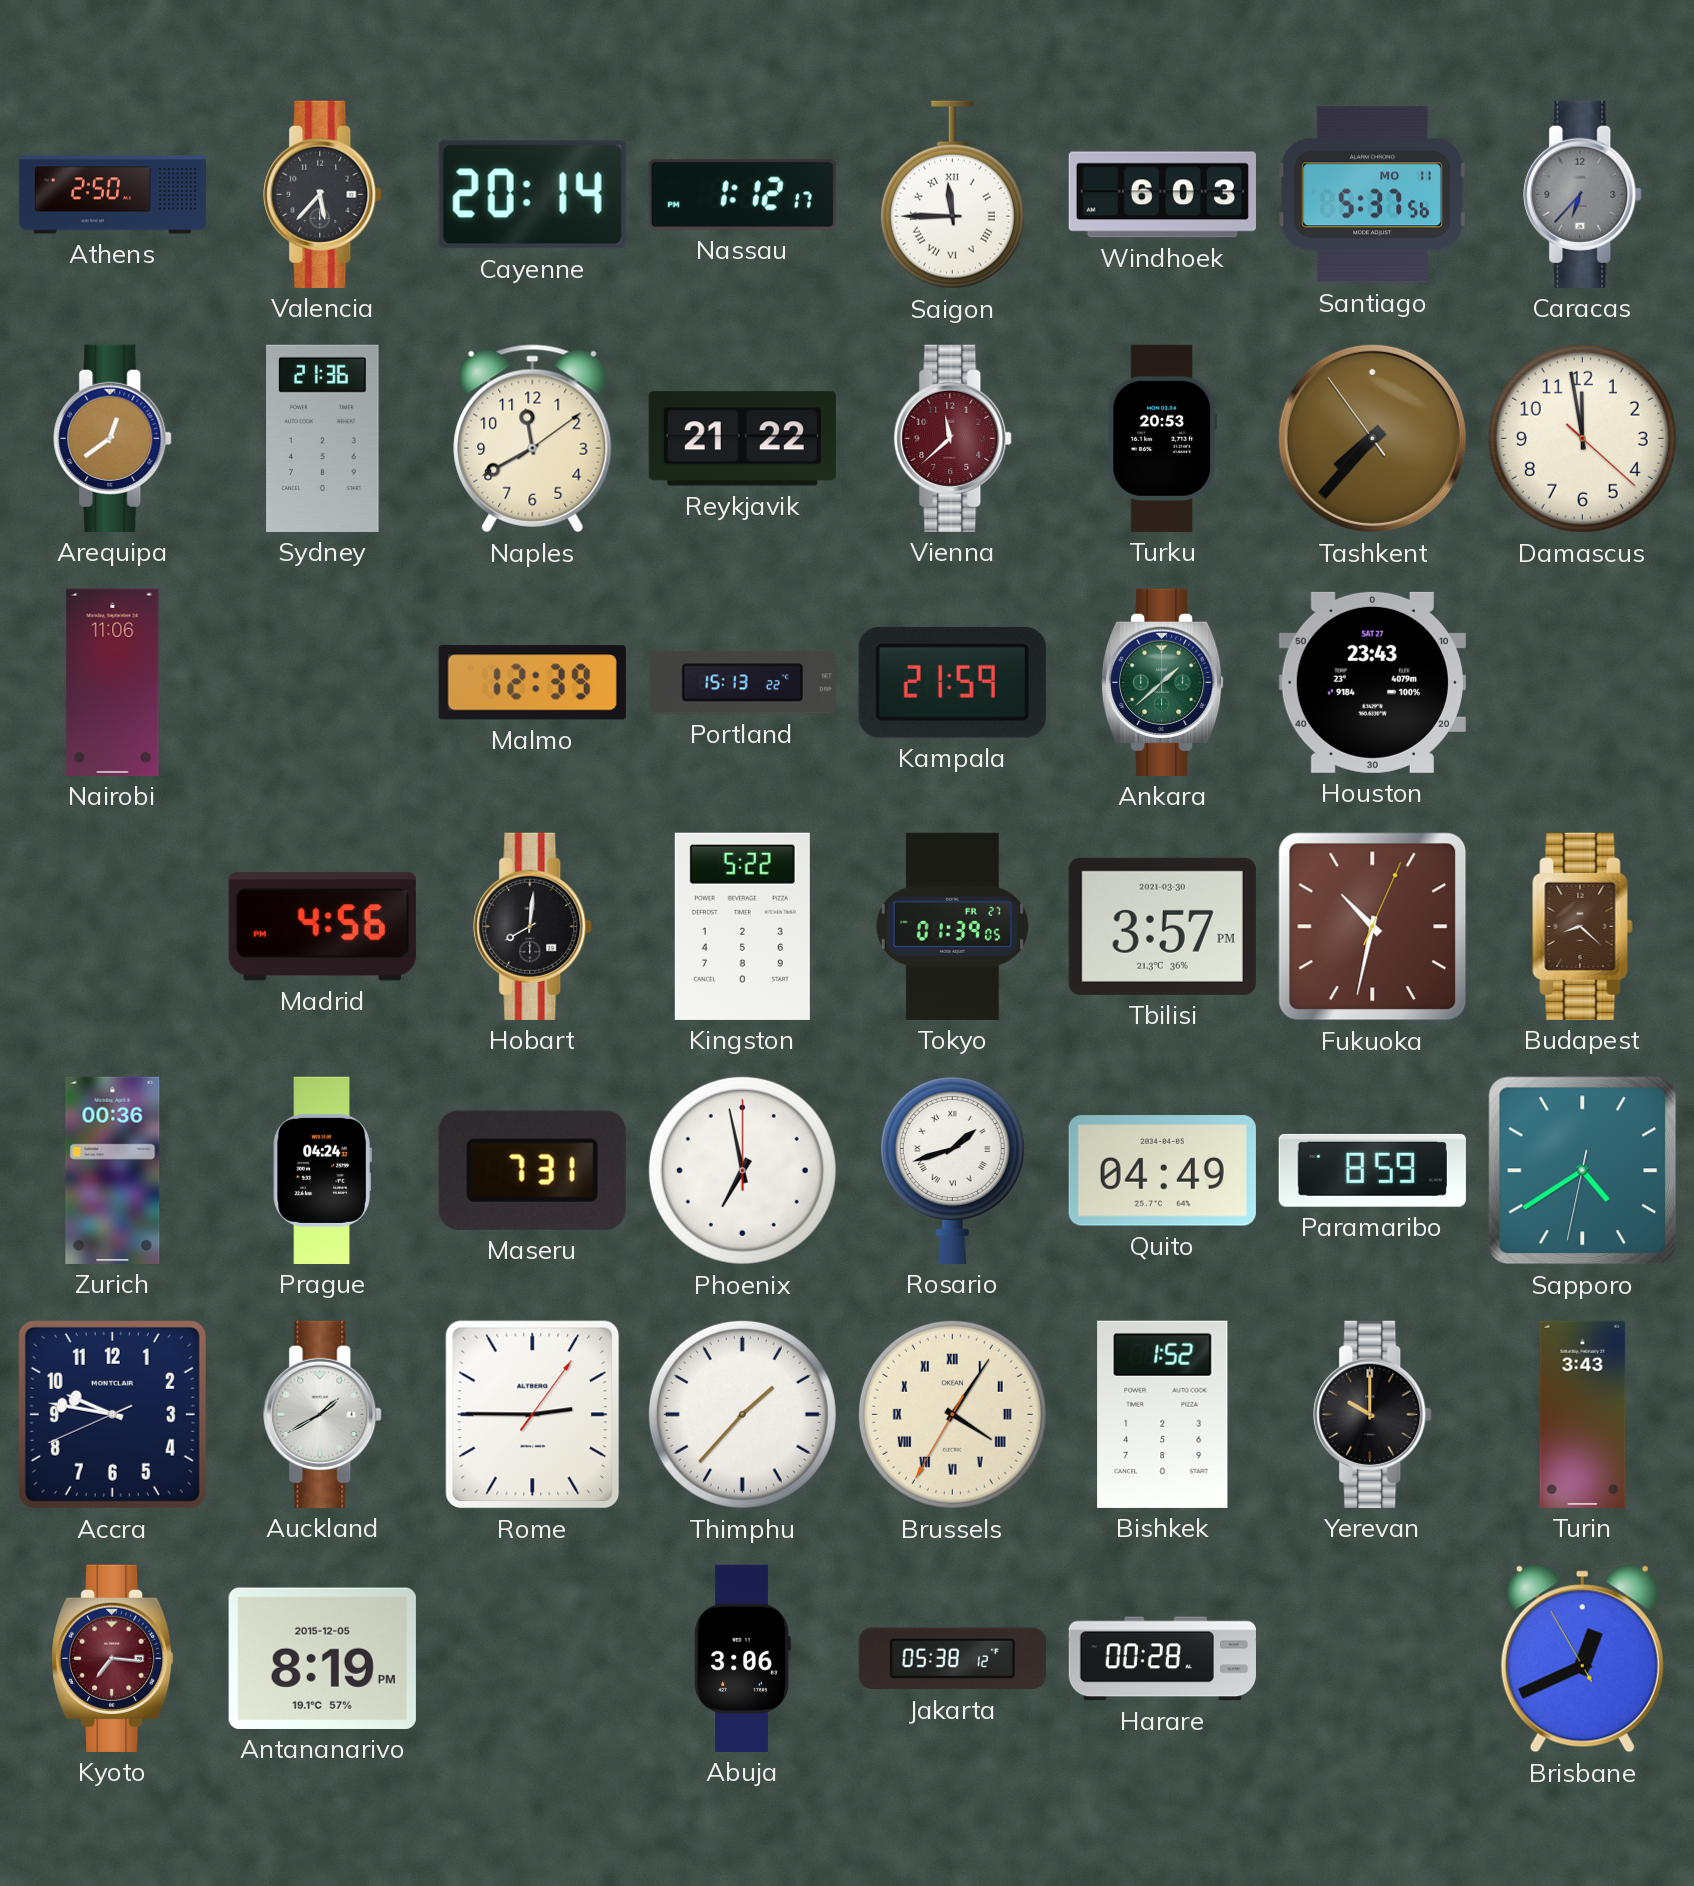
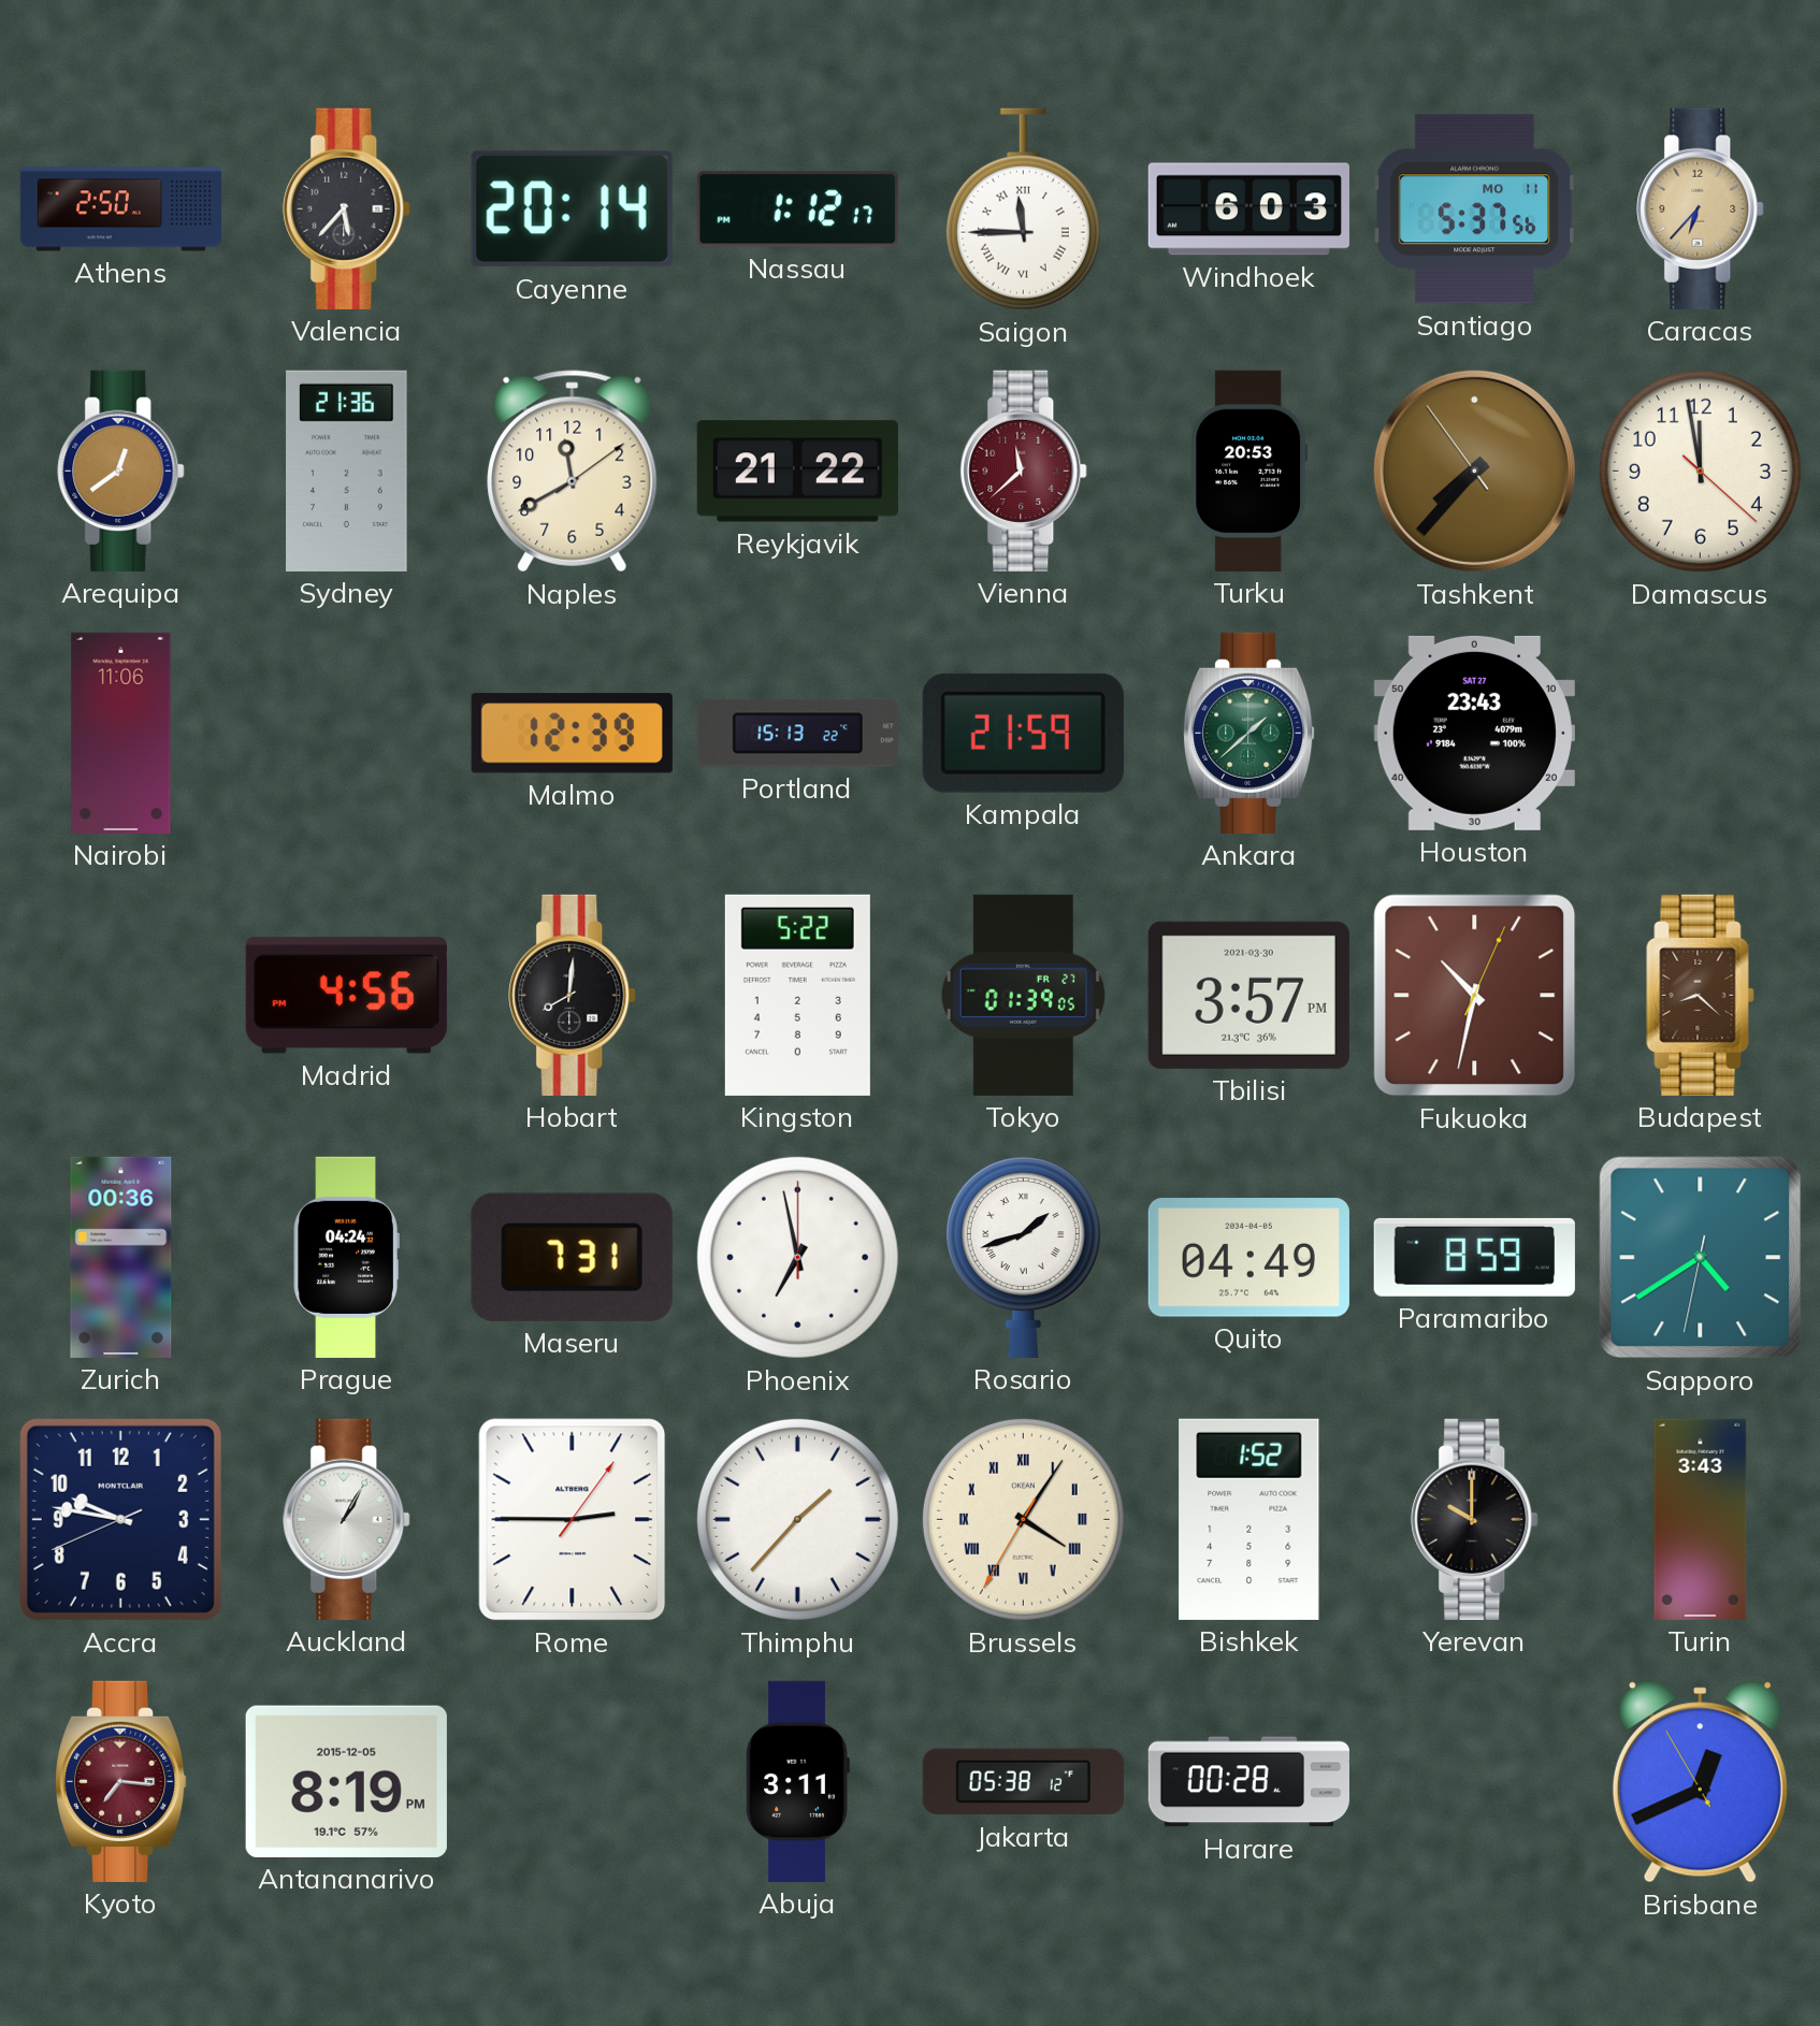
Caracas dial: grey -> champagne
Auckland: 1:40 -> 1:05
Abuja: 3:06 -> 3:11
